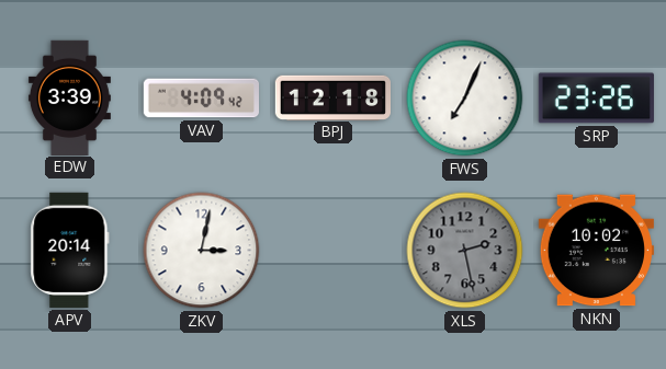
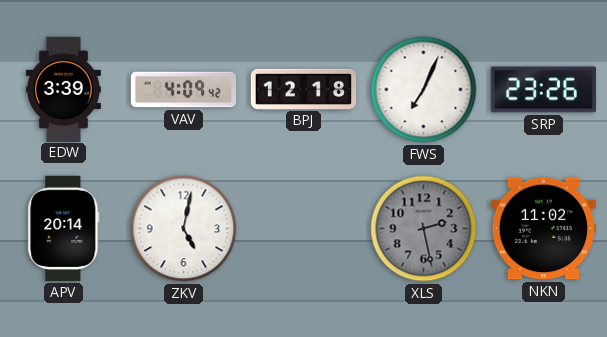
ZKV: 3:02 -> 5:02
NKN: 10:02 -> 11:02
